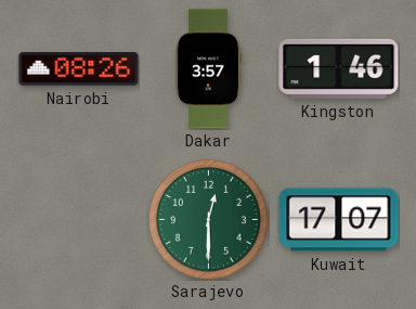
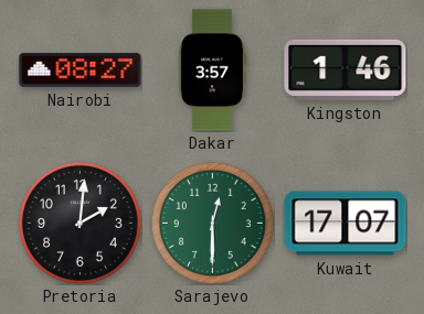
Nairobi: 08:26 -> 08:27
Pretoria: none -> 2:01
